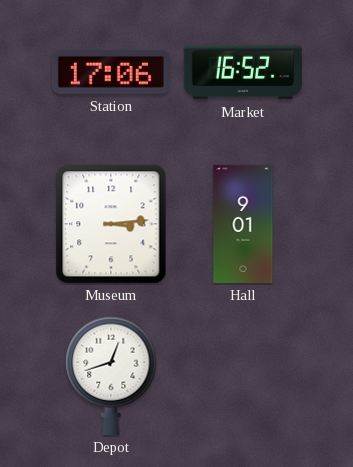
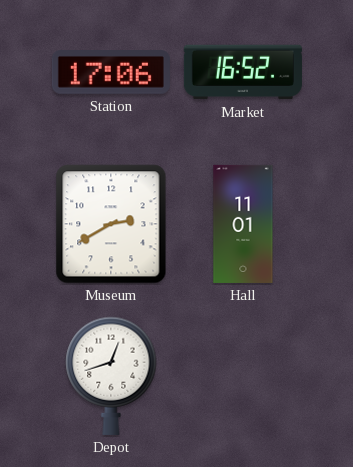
Museum: 3:14 -> 2:40
Hall: 9:01 -> 11:01
